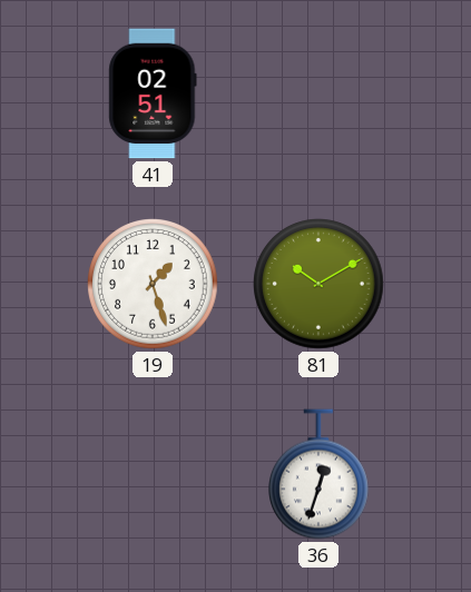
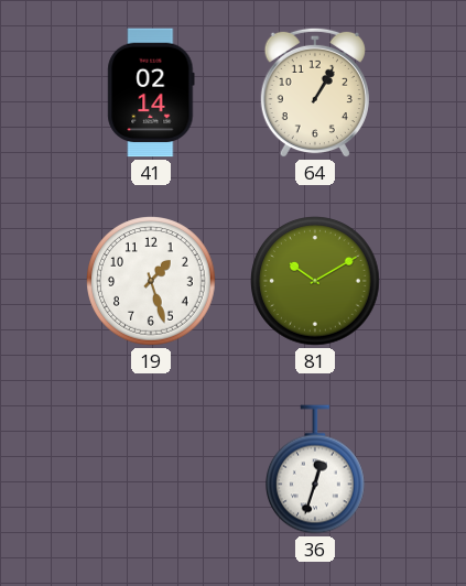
41: 02:51 -> 02:14
64: none -> 1:05
